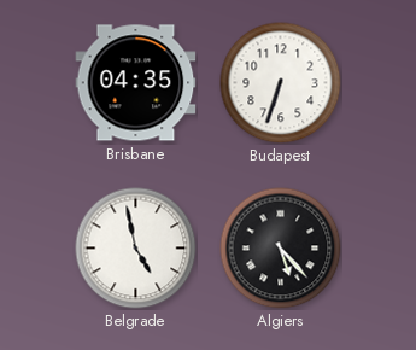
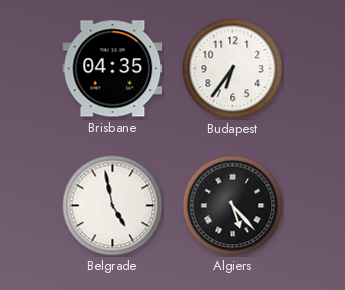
Budapest: 6:33 -> 6:36
